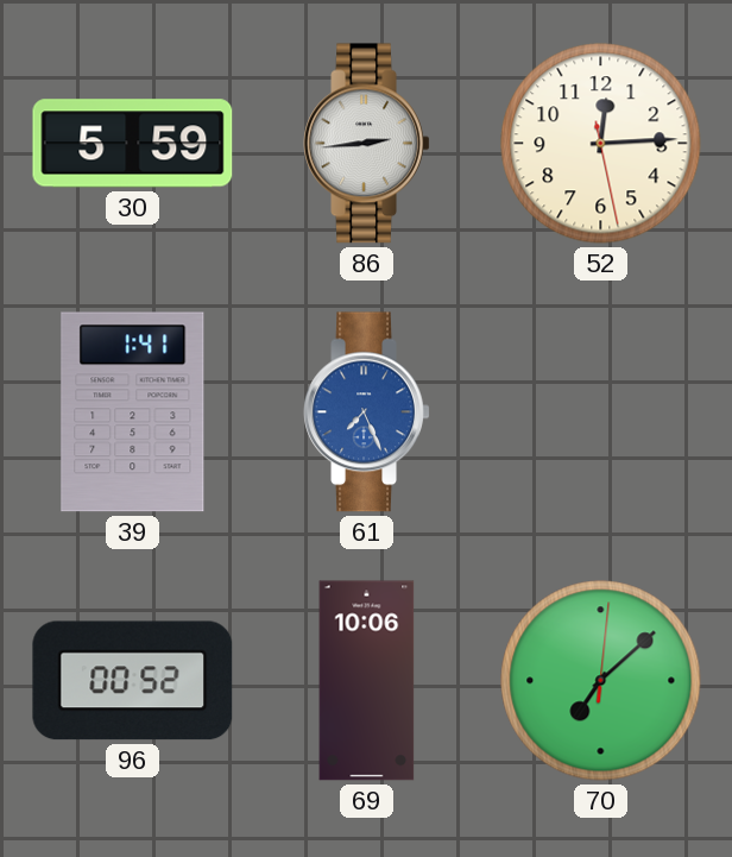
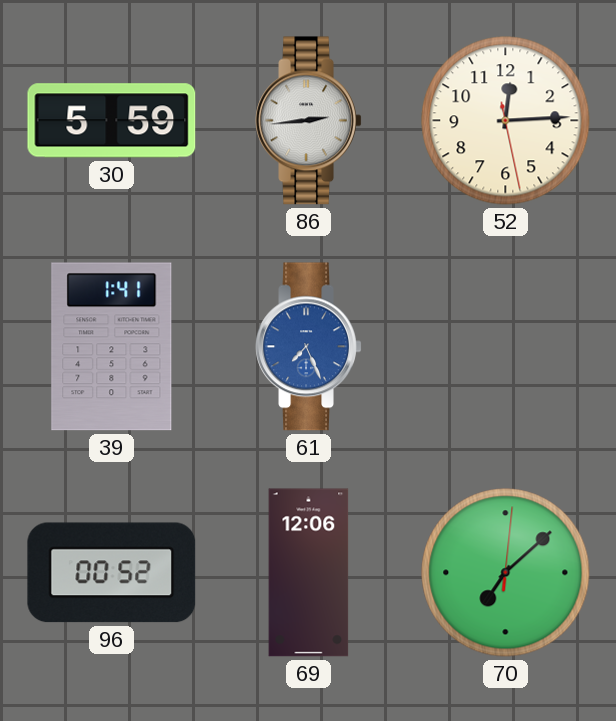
69: 10:06 -> 12:06
